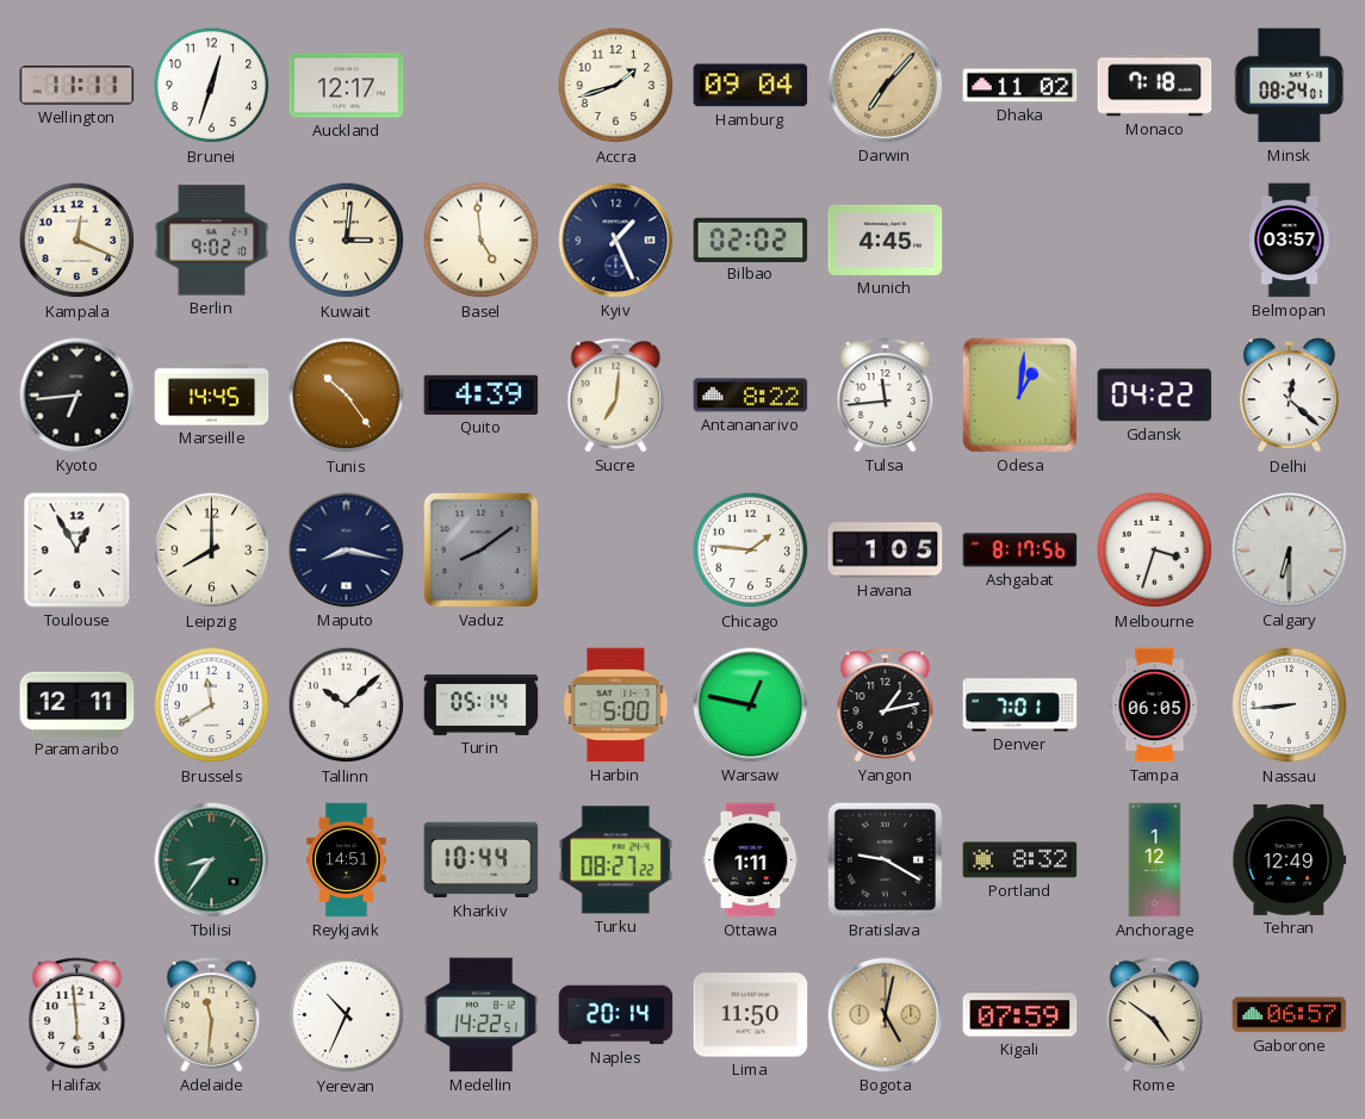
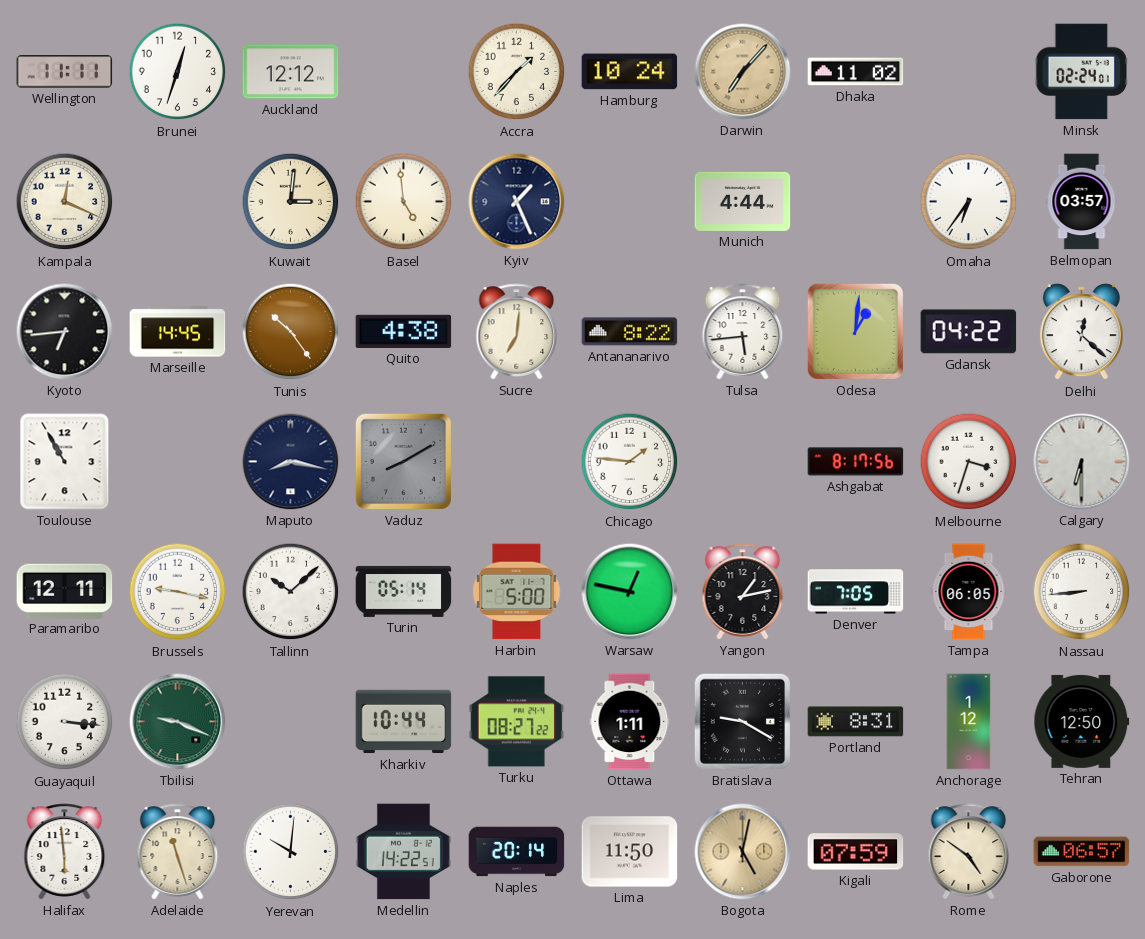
Auckland: 12:17 -> 12:12
Accra: 1:42 -> 1:37
Hamburg: 09:04 -> 10:24
Monaco: 7:18 -> none
Minsk: 08:24 -> 02:24
Berlin: 9:02 -> none
Bilbao: 02:02 -> none
Munich: 4:45 -> 4:44
Omaha: none -> 6:36
Quito: 4:39 -> 4:38
Tulsa: 11:44 -> 5:44
Toulouse: 12:55 -> 10:55
Leipzig: 8:00 -> none
Vaduz: 8:09 -> 8:10
Havana: 1:05 -> none
Brussels: 11:40 -> 9:17
Denver: 7:01 -> 7:05
Guayaquil: none -> 3:16
Tbilisi: 8:36 -> 9:19
Reykjavik: 14:51 -> none
Portland: 8:32 -> 8:31
Tehran: 12:49 -> 12:50
Adelaide: 11:31 -> 11:27
Yerevan: 10:34 -> 10:01
